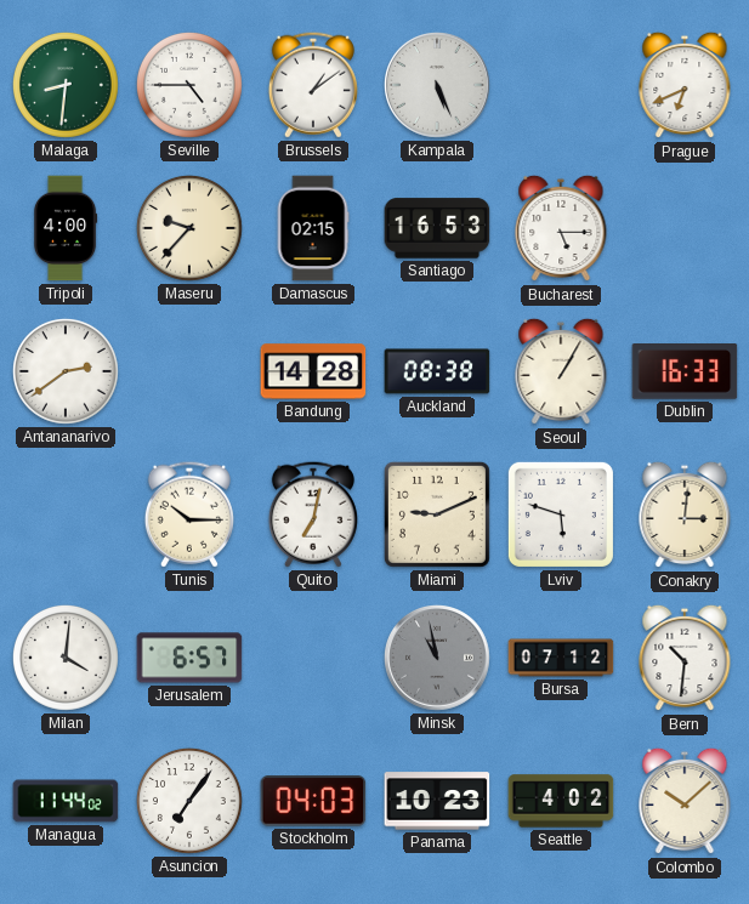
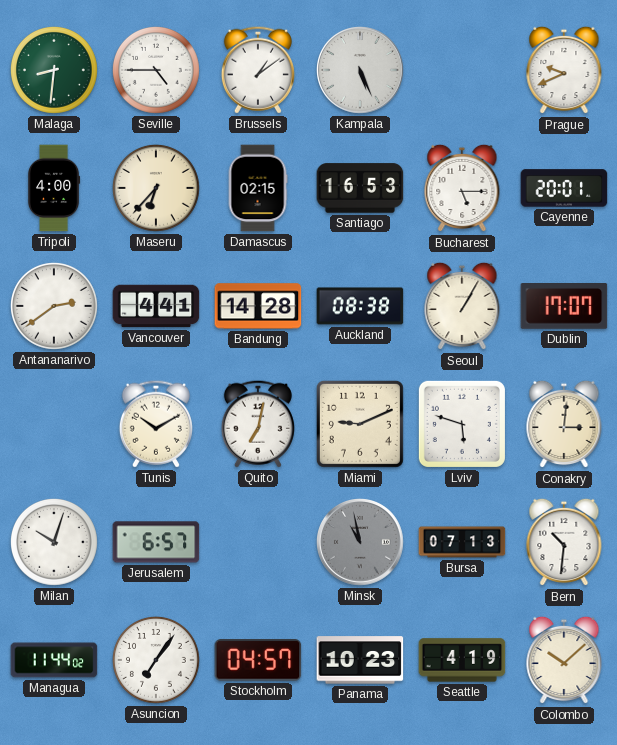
Prague: 6:41 -> 9:41
Maseru: 9:37 -> 6:37
Cayenne: none -> 20:01
Vancouver: none -> 4:41
Dublin: 16:33 -> 17:07
Tunis: 10:15 -> 10:10
Milan: 4:01 -> 10:03
Bursa: 07:12 -> 07:13
Stockholm: 04:03 -> 04:57
Seattle: 4:02 -> 4:19
